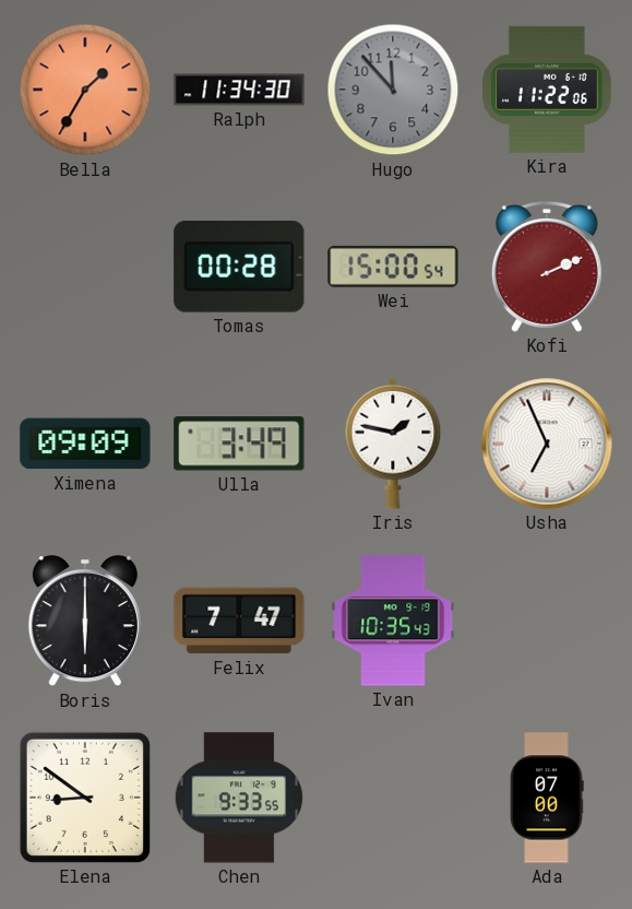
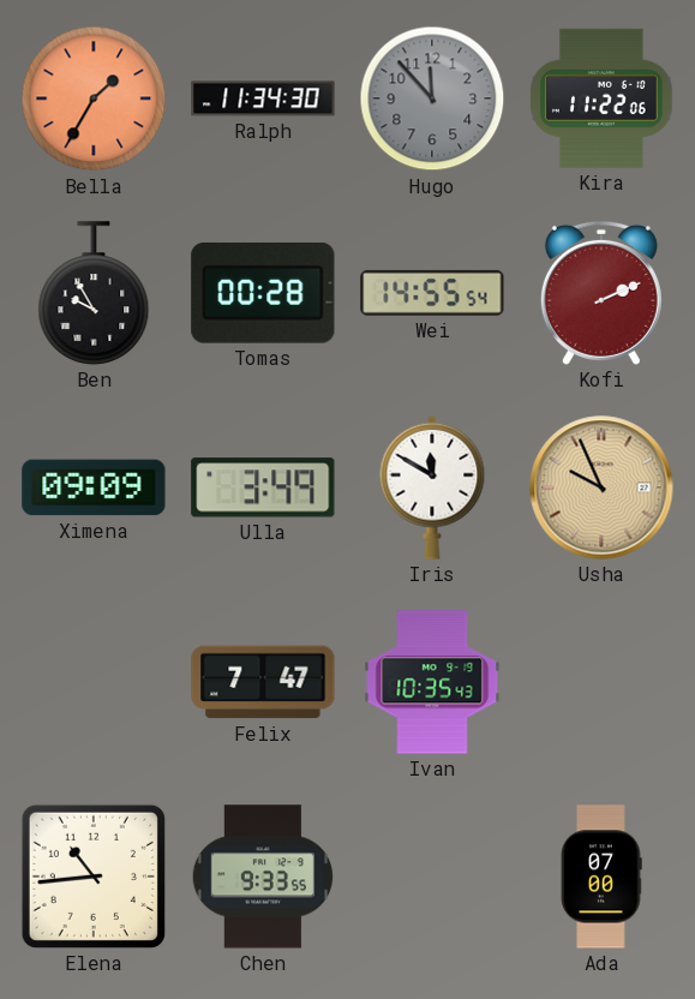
Ben: none -> 9:55
Wei: 15:00 -> 14:55
Iris: 1:47 -> 11:50
Usha: 6:56 -> 9:56
Usha dial: white -> champagne
Boris: 6:00 -> none
Elena: 8:51 -> 10:44
